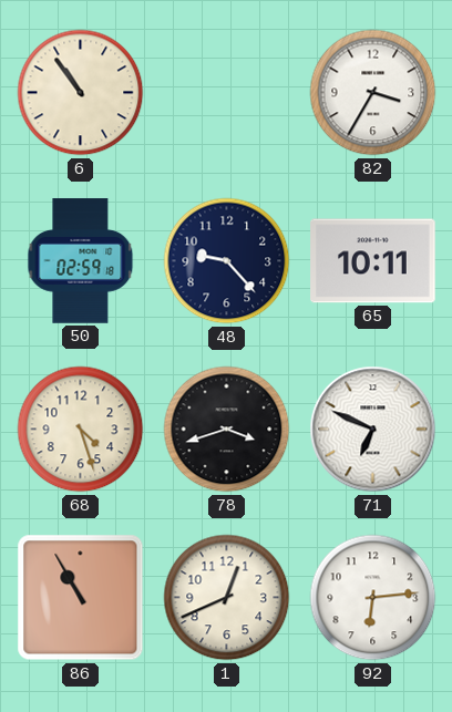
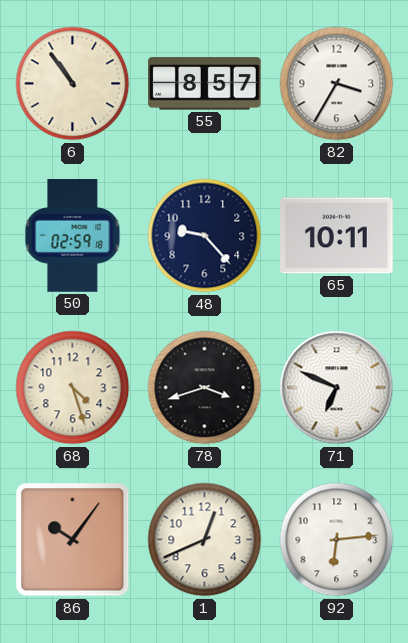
55: none -> 8:57
86: 10:55 -> 10:06
